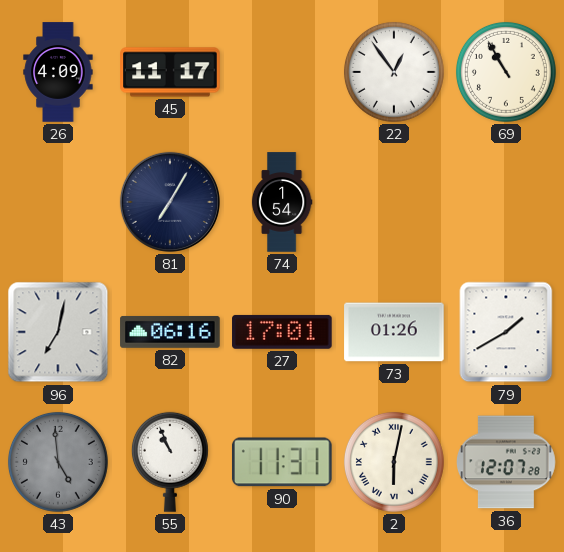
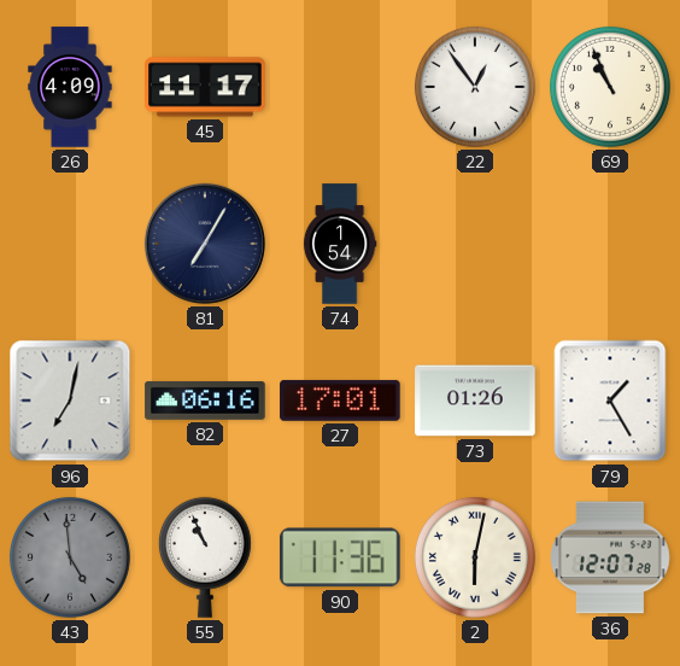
69: 10:55 -> 10:56
79: 1:40 -> 1:25
90: 11:31 -> 11:36
